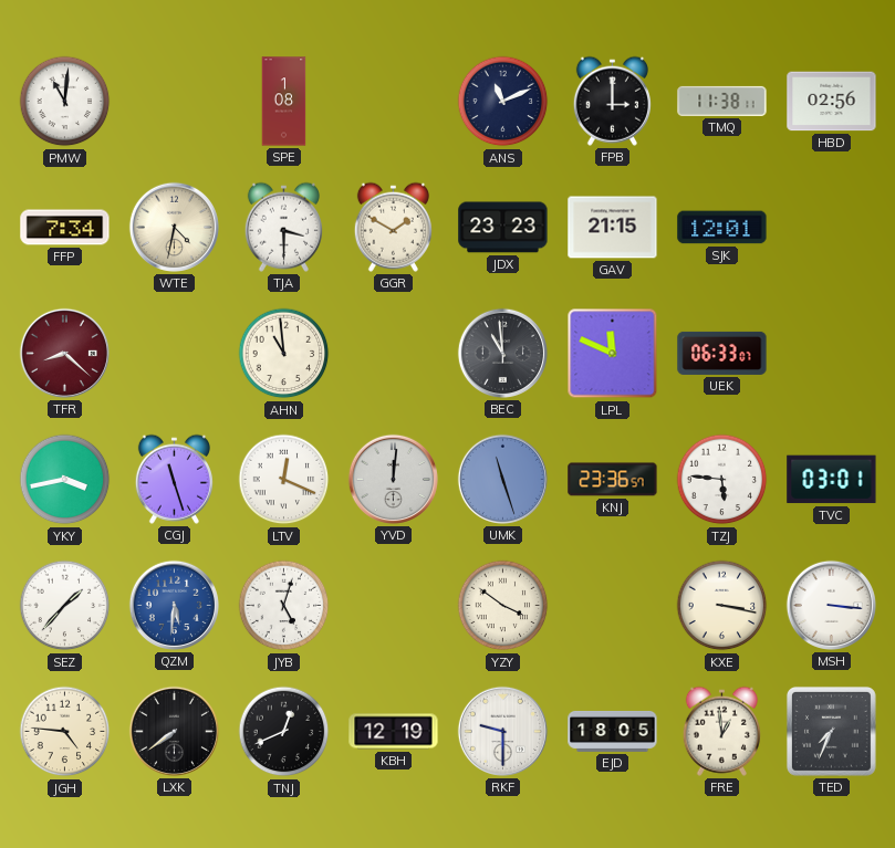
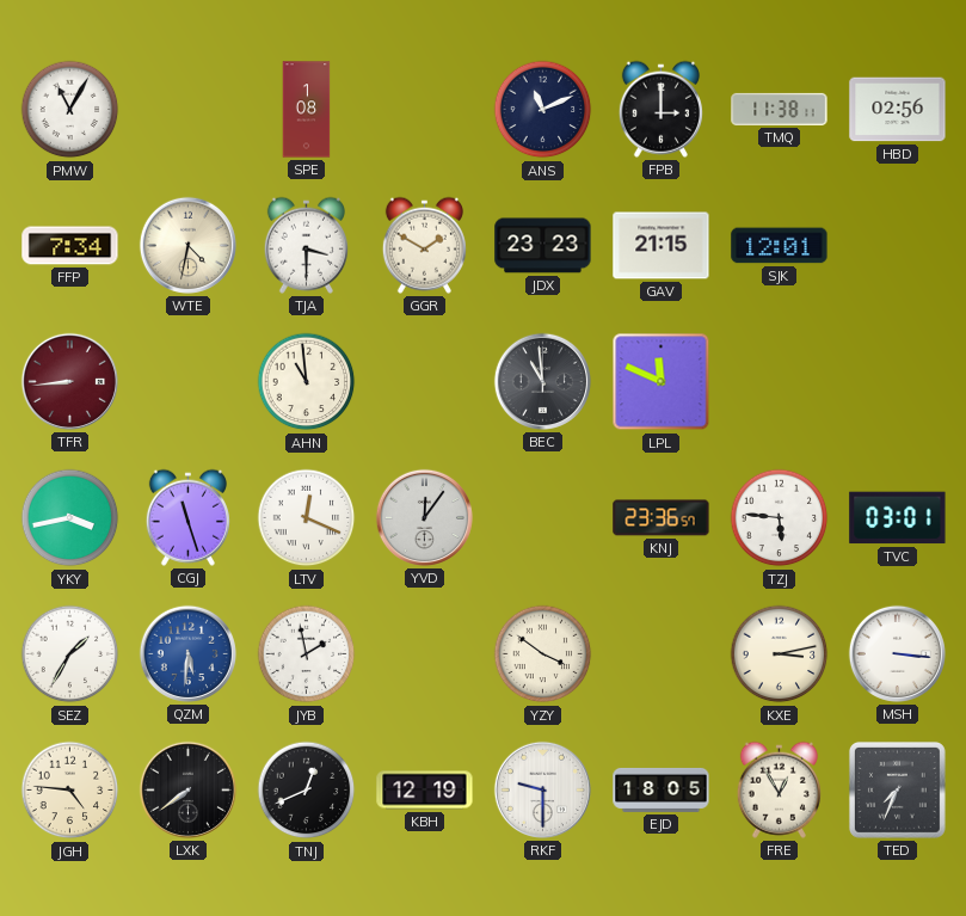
PMW: 11:01 -> 11:05
TFR: 8:22 -> 8:44
UEK: 06:33 -> none
YVD: 12:01 -> 12:06
UMK: 11:27 -> none
SEZ: 1:37 -> 1:35
JYB: 5:03 -> 1:58
KXE: 3:17 -> 3:13
FRE: 12:59 -> 12:55
